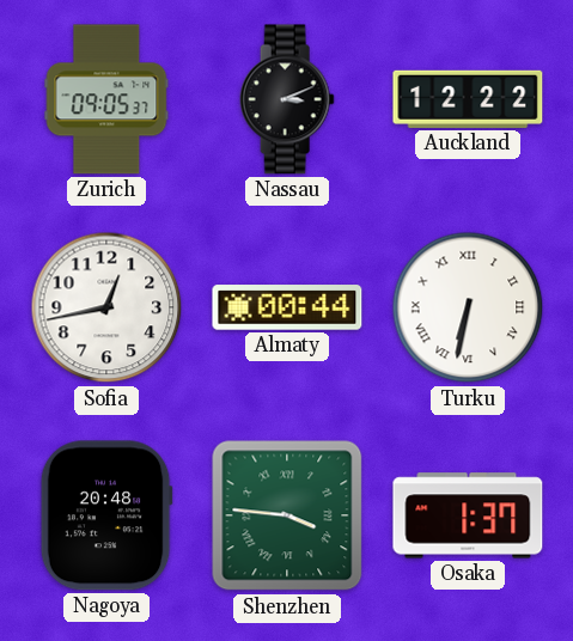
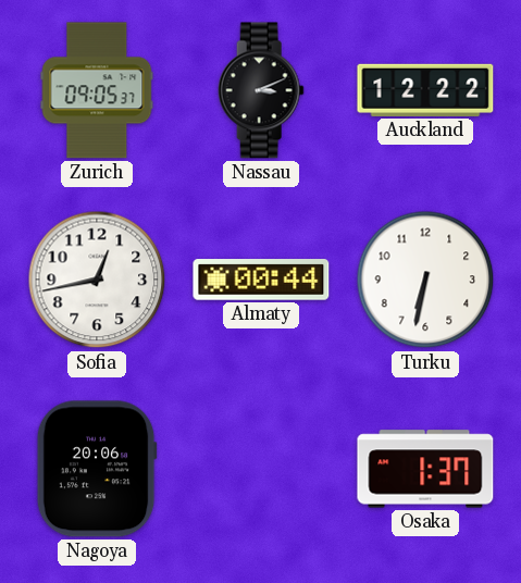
Turku numerals: Roman -> Arabic
Nagoya: 20:48 -> 20:06
Shenzhen: 3:46 -> none
